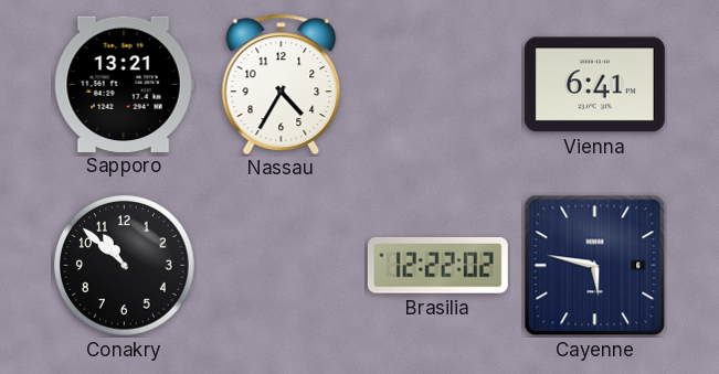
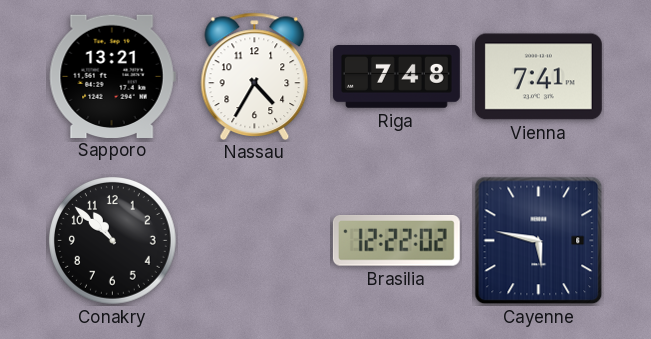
Riga: none -> 7:48
Vienna: 6:41 -> 7:41
